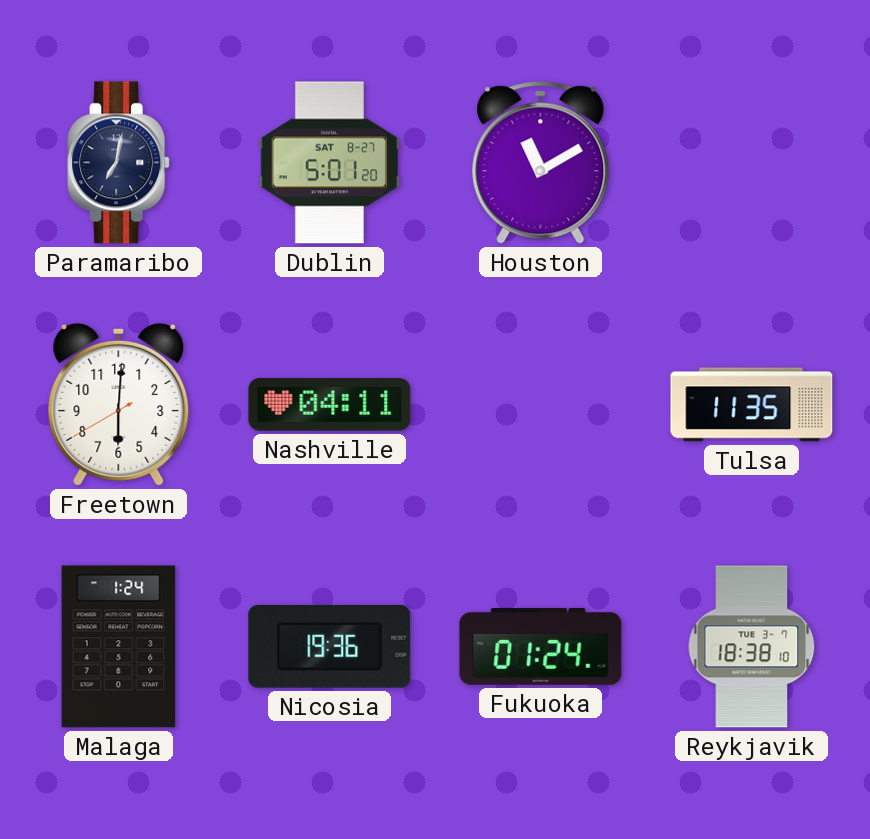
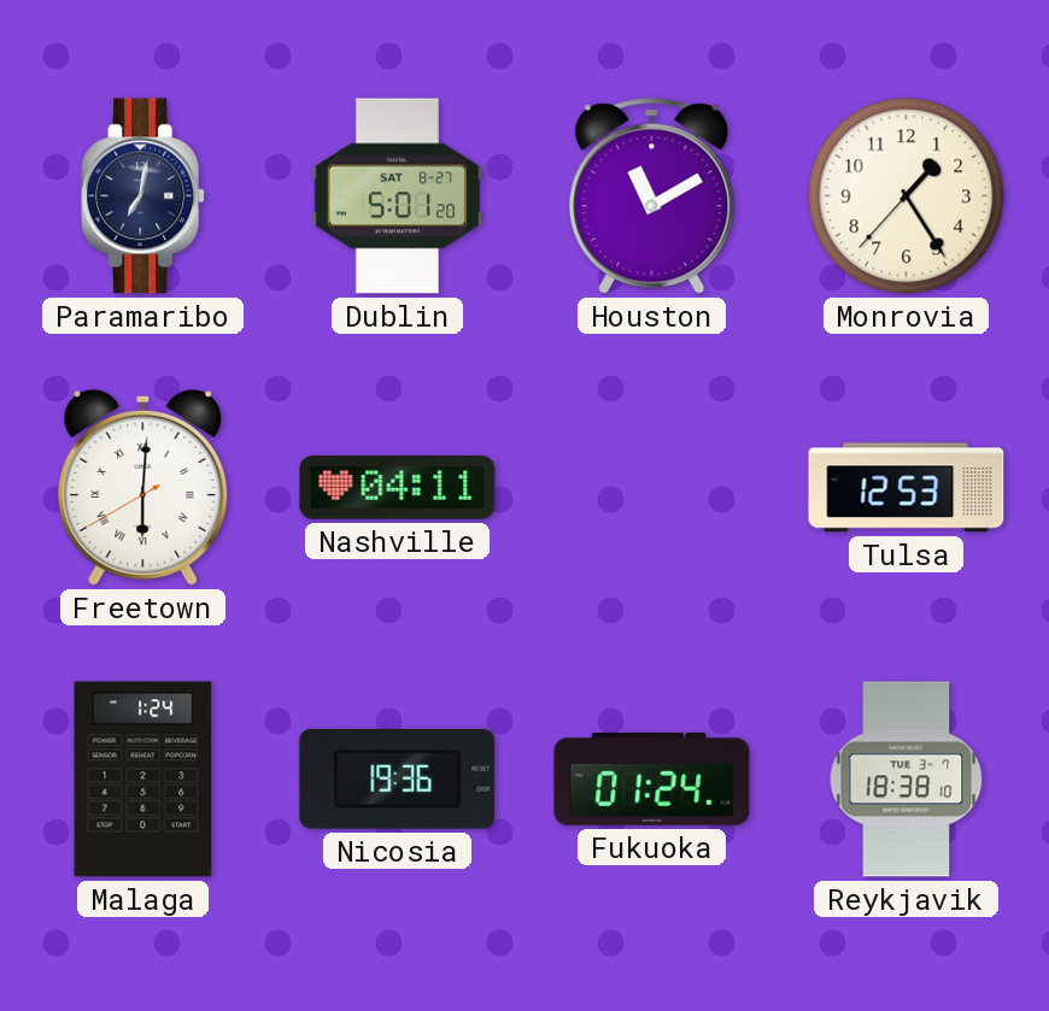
Monrovia: none -> 1:24
Freetown numerals: Arabic -> Roman
Tulsa: 11:35 -> 12:53
